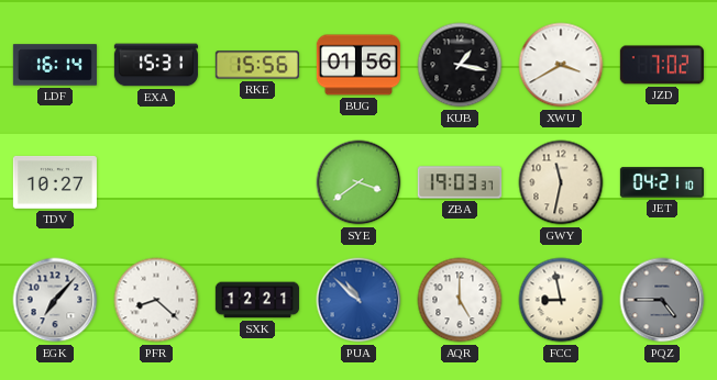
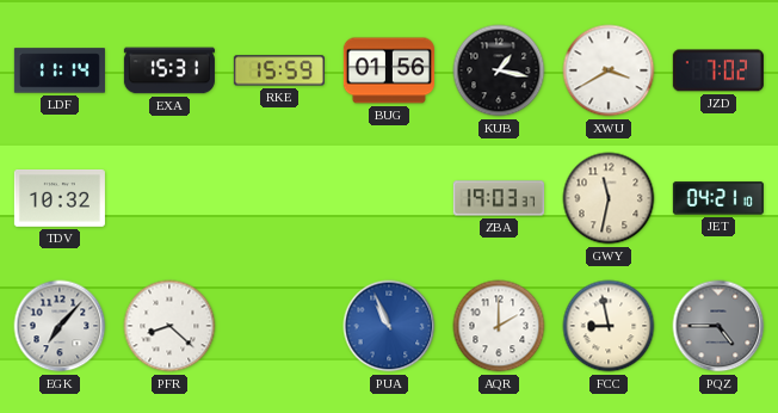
LDF: 16:14 -> 11:14
RKE: 15:56 -> 15:59
TDV: 10:27 -> 10:32
SYE: 3:39 -> none
SXK: 12:21 -> none
PUA: 10:52 -> 10:56
AQR: 5:00 -> 2:00
